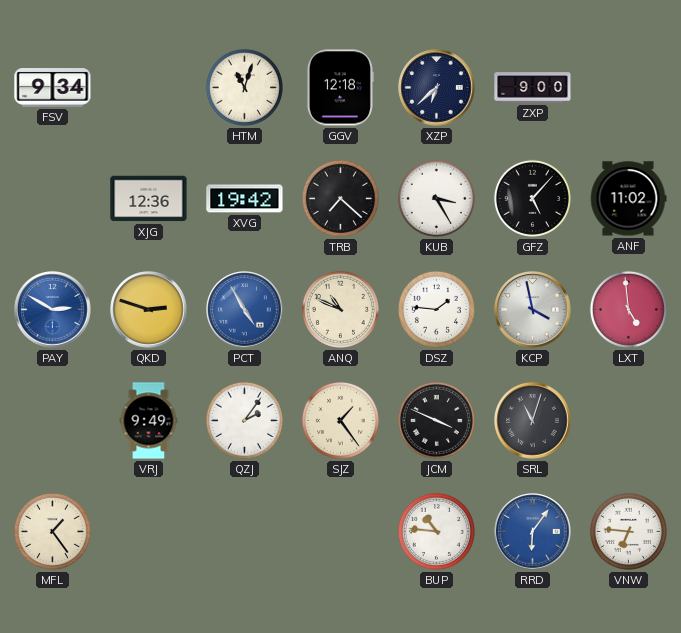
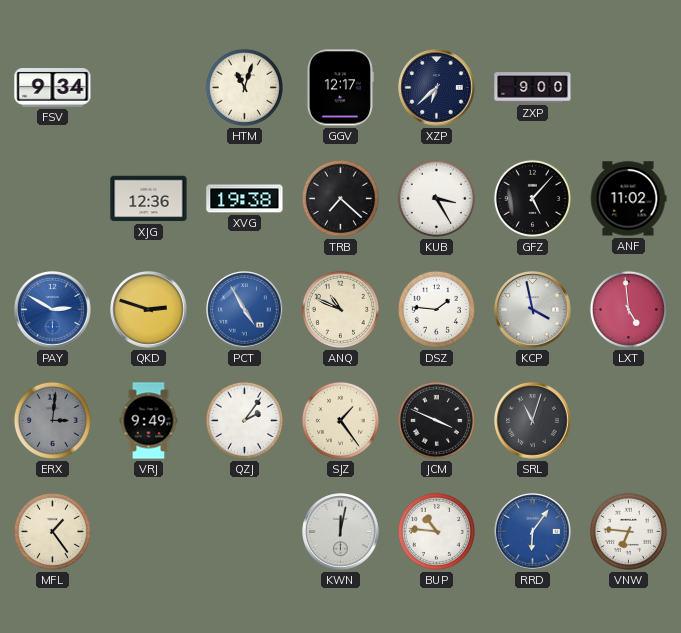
GGV: 12:18 -> 12:17
XVG: 19:42 -> 19:38
ERX: none -> 3:01
KWN: none -> 12:02
